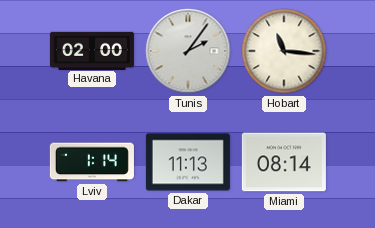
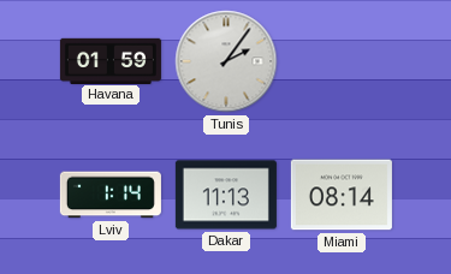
Havana: 02:00 -> 01:59
Hobart: 11:16 -> none
